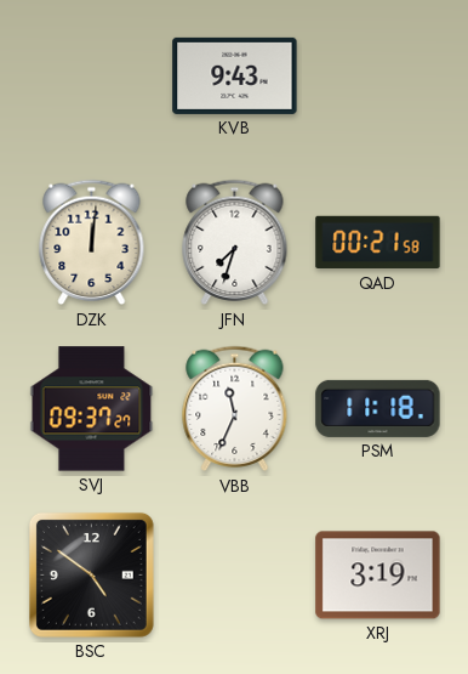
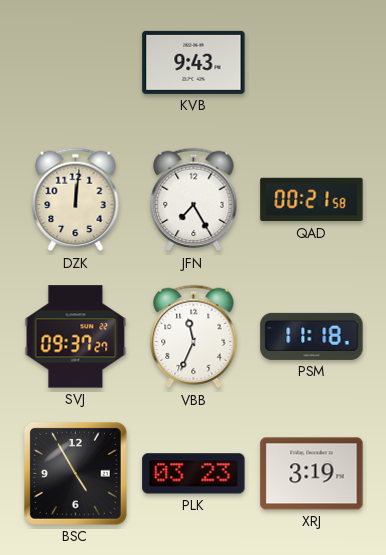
JFN: 7:33 -> 7:25
BSC: 4:51 -> 4:55
PLK: none -> 03:23
